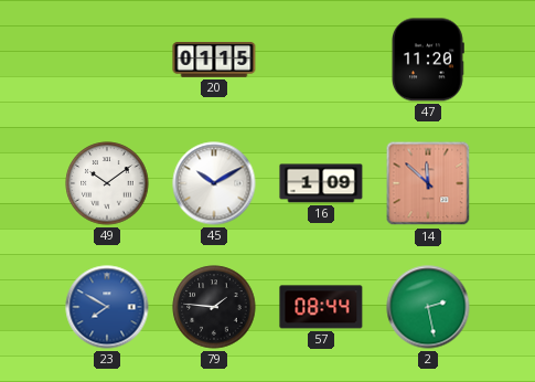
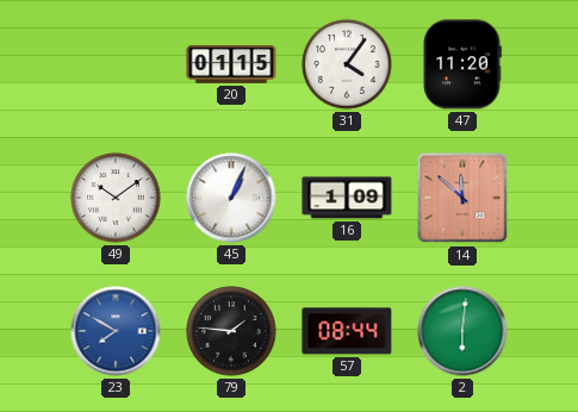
31: none -> 4:06
45: 10:10 -> 1:04
2: 2:28 -> 6:01
